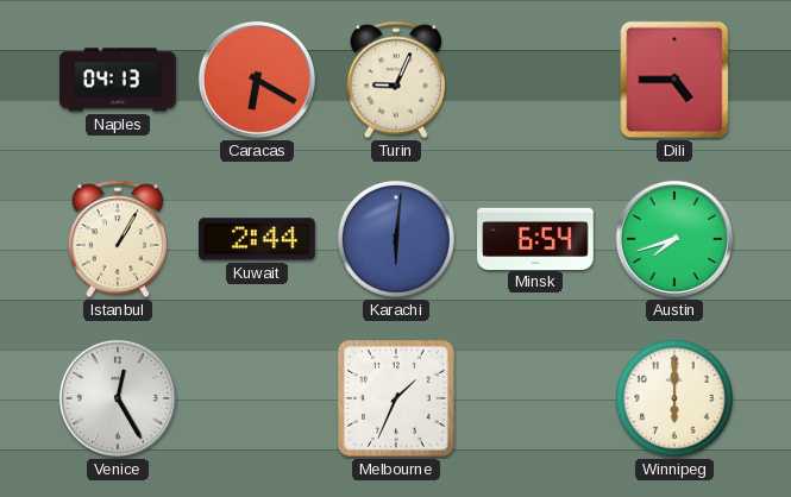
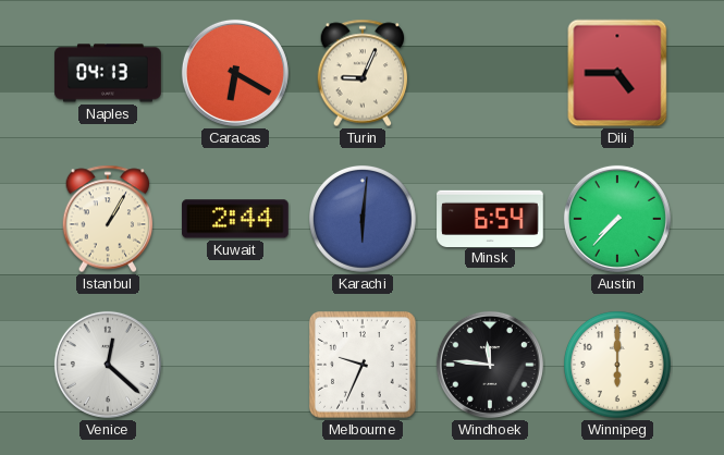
Austin: 7:42 -> 7:37
Venice: 12:25 -> 12:22
Melbourne: 1:34 -> 9:34
Windhoek: none -> 11:46
